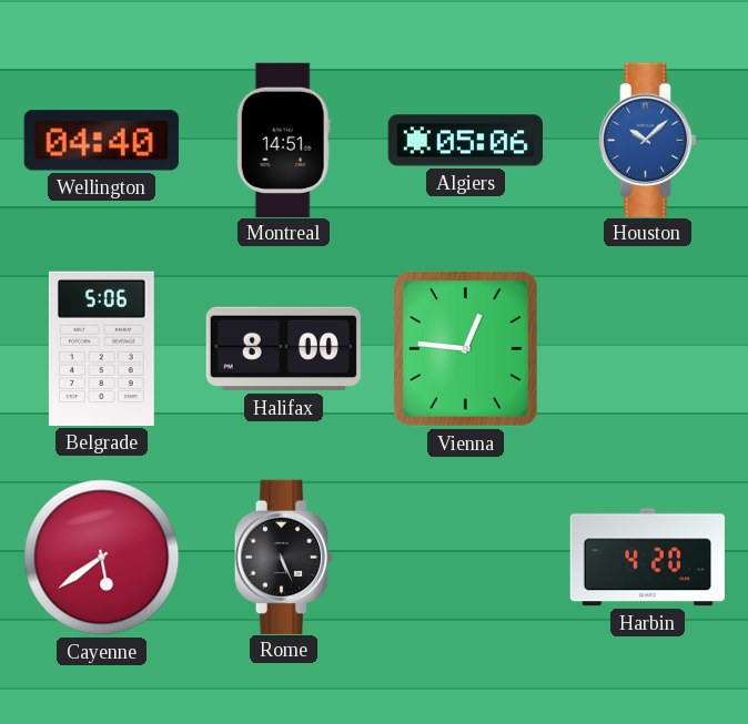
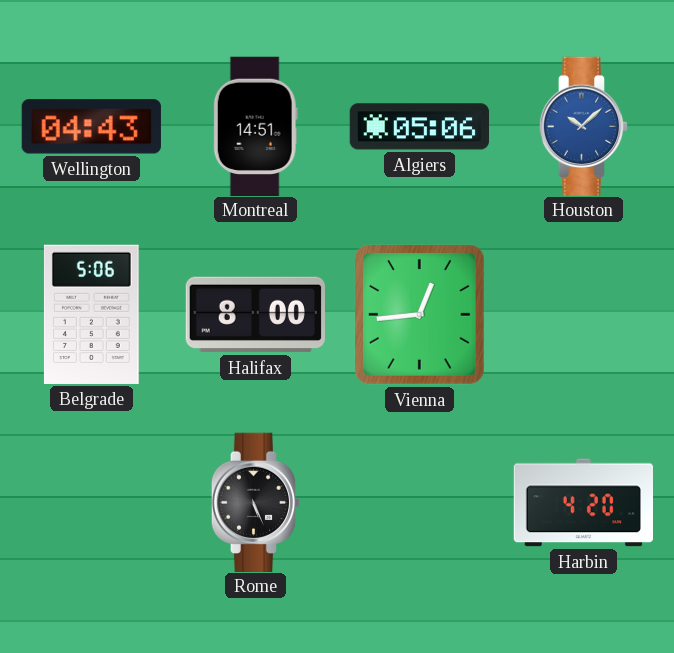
Wellington: 04:40 -> 04:43
Vienna: 12:46 -> 12:44
Cayenne: 5:39 -> none
